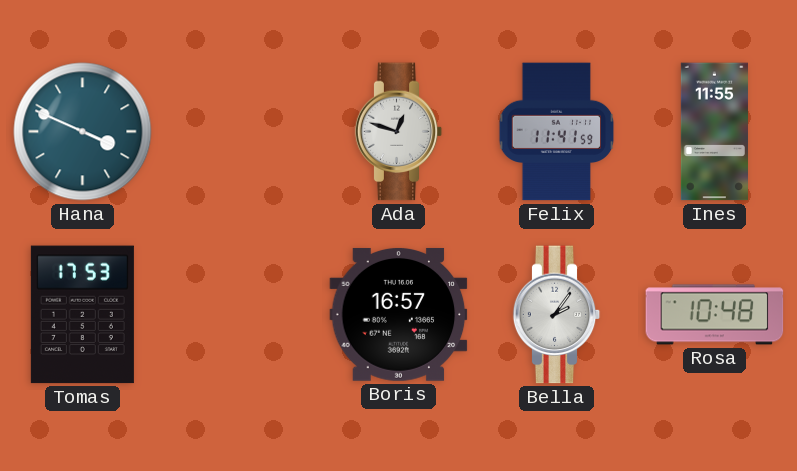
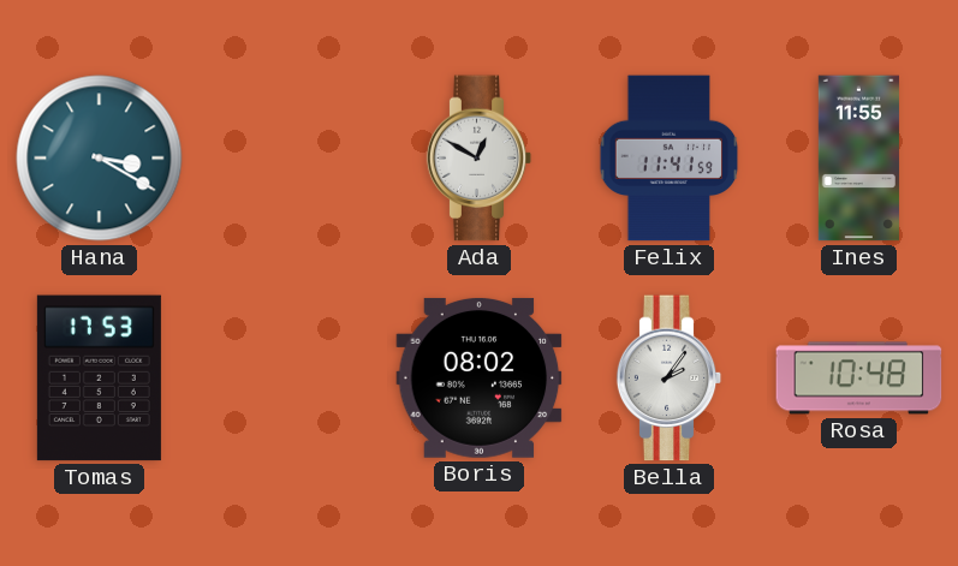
Hana: 3:49 -> 3:20
Ada: 12:48 -> 12:50
Boris: 16:57 -> 08:02
